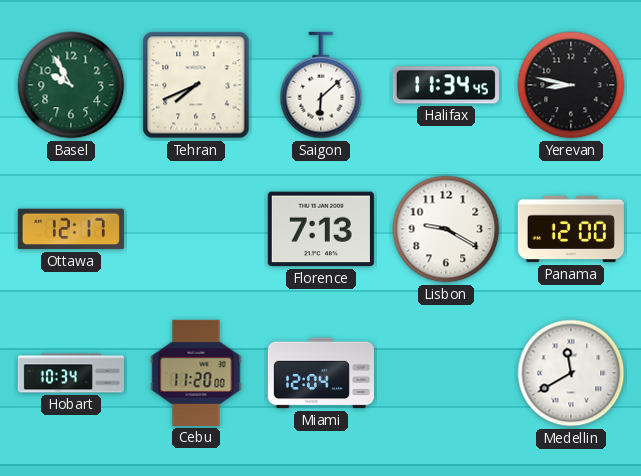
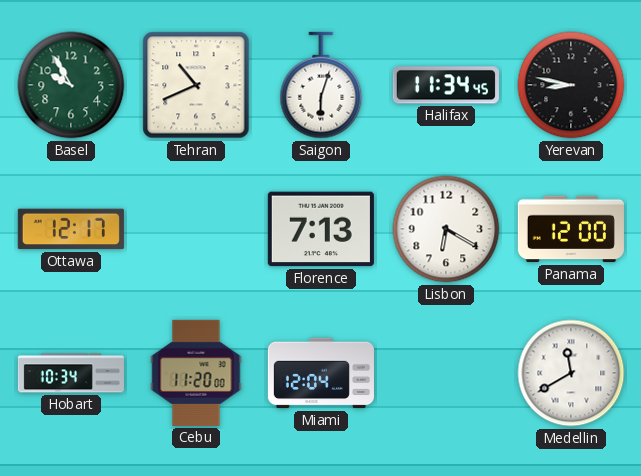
Tehran: 7:41 -> 10:41
Saigon: 6:08 -> 6:03
Lisbon: 9:20 -> 6:20
